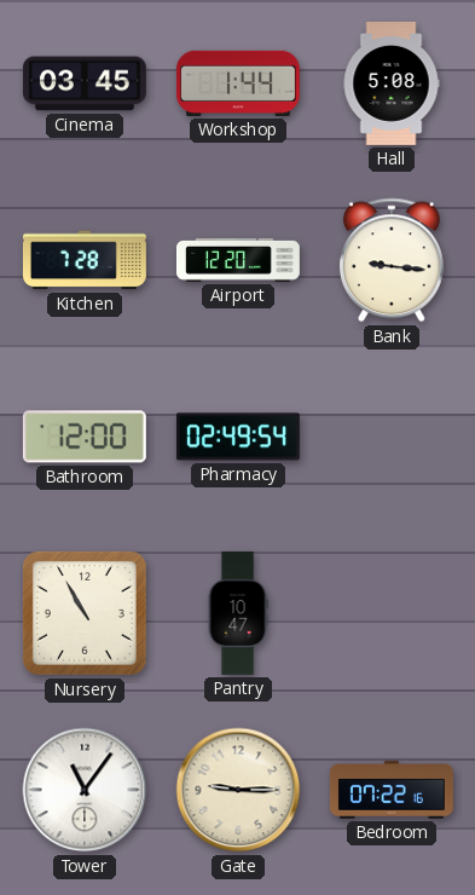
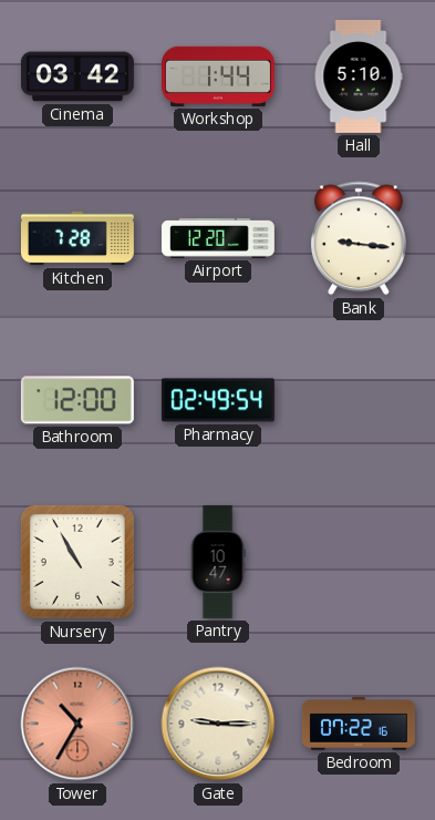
Cinema: 03:45 -> 03:42
Hall: 5:08 -> 5:10
Tower: 11:06 -> 10:35
Tower dial: white -> salmon
